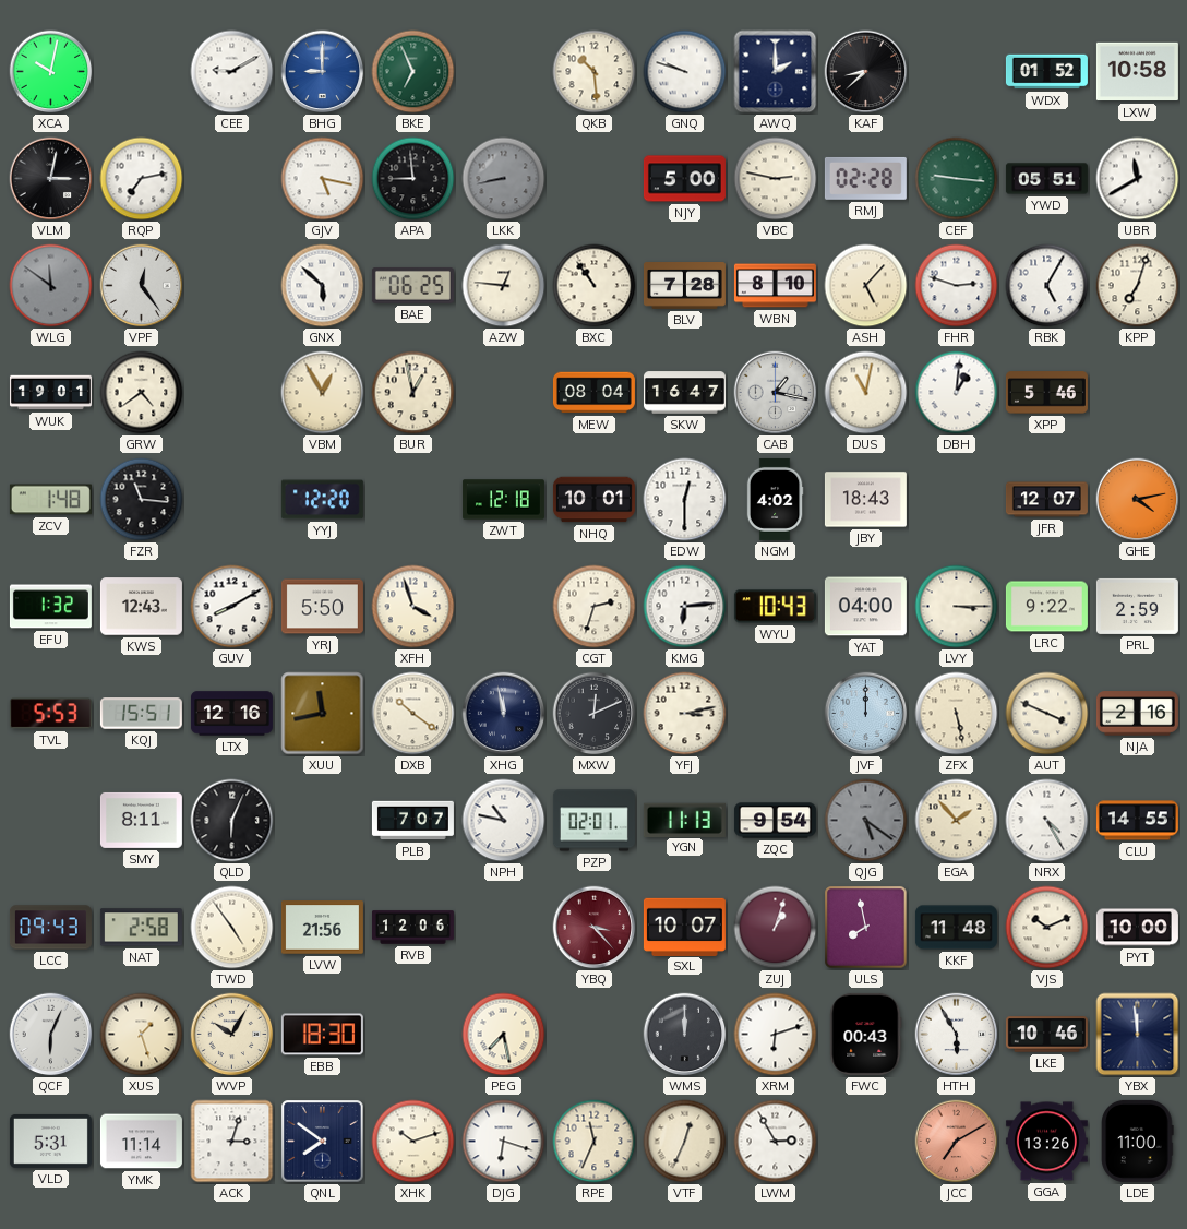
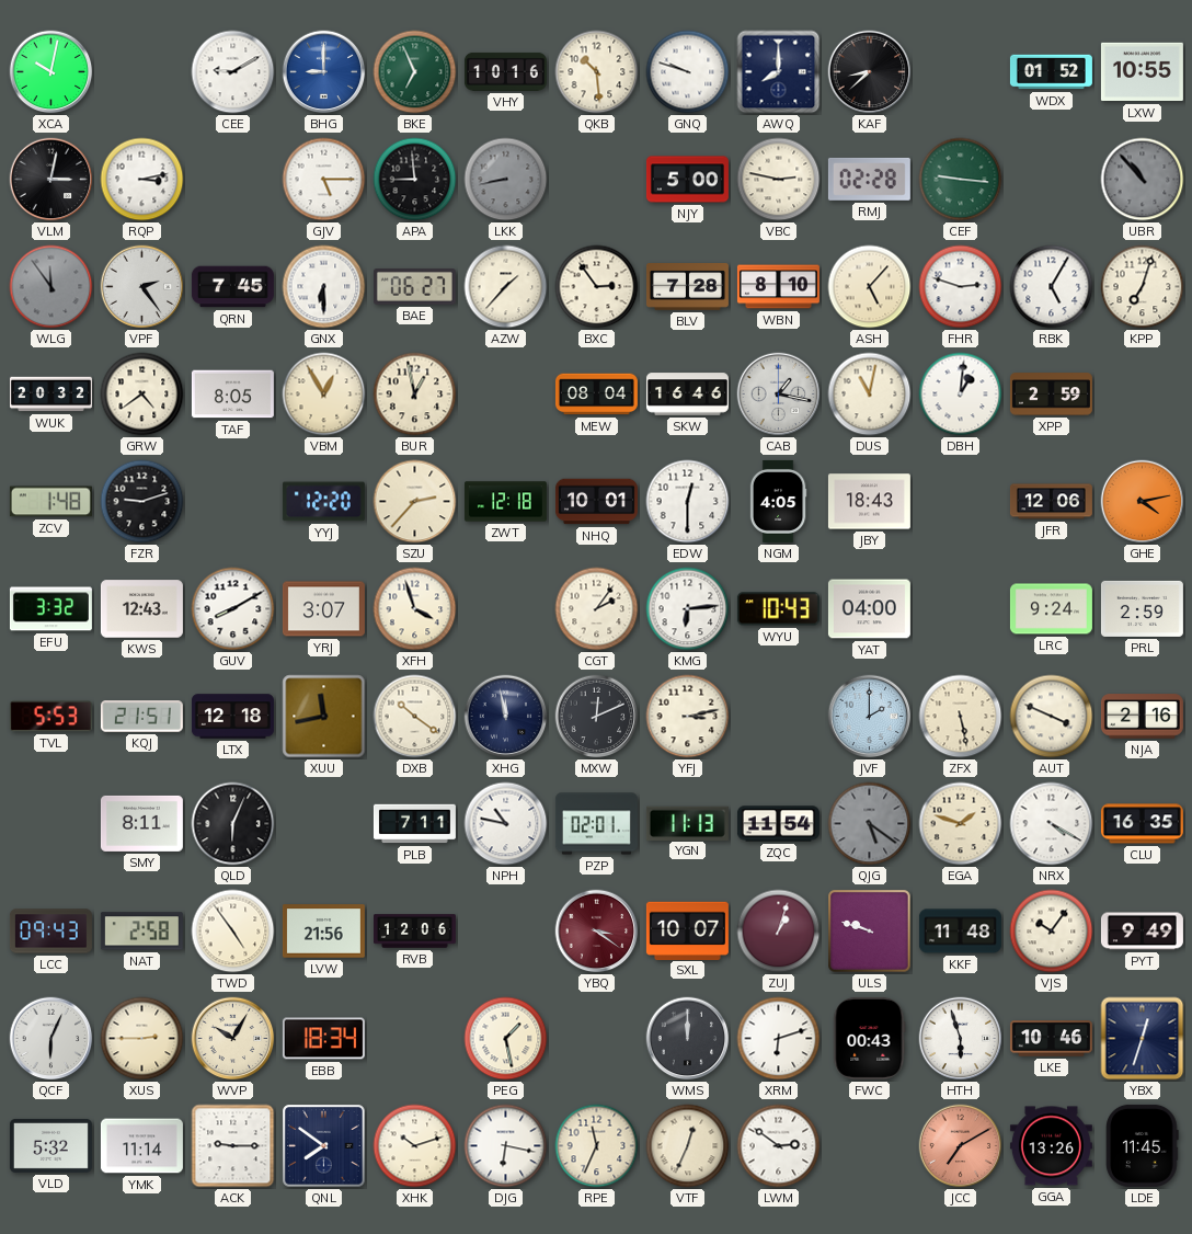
VHY: none -> 10:16
AWQ: 2:00 -> 8:00
LXW: 10:58 -> 10:55
RQP: 7:13 -> 3:13
GJV: 5:17 -> 5:15
YWD: 05:51 -> none
UBR: 11:40 -> 10:53
UBR dial: white -> grey
WLG: 11:51 -> 11:54
VPF: 12:24 -> 2:24
QRN: none -> 7:45
GNX: 5:52 -> 6:30
BAE: 06:25 -> 06:27
AZW: 12:46 -> 1:37
BXC: 10:54 -> 2:54
WUK: 19:01 -> 20:32
TAF: none -> 8:05
SKW: 16:47 -> 16:46
XPP: 5:46 -> 2:59
FZR: 11:16 -> 9:12
SZU: none -> 2:37
NGM: 4:02 -> 4:05
JFR: 12:07 -> 12:06
EFU: 1:32 -> 3:32
YRJ: 5:50 -> 3:07
CGT: 2:33 -> 2:06
LVY: 3:15 -> none
LRC: 9:22 -> 9:24
KQJ: 15:51 -> 21:51
LTX: 12:16 -> 12:18
JVF: 12:00 -> 2:00
PLB: 7:07 -> 7:11
ZQC: 9:54 -> 11:54
EGA: 1:53 -> 1:48
NRX: 4:25 -> 4:20
CLU: 14:55 -> 16:35
YBQ: 3:23 -> 3:21
ULS: 7:58 -> 9:48
VJS: 10:11 -> 10:06
PYT: 10:00 -> 9:49
XUS: 1:27 -> 2:45
EBB: 18:30 -> 18:34
PEG: 7:28 -> 1:28
HTH: 5:55 -> 5:57
YBX: 11:59 -> 12:33
VLD: 5:31 -> 5:32
ACK: 3:03 -> 9:15
DJG: 6:18 -> 6:17
LWM: 2:55 -> 2:51
LDE: 11:00 -> 11:45
